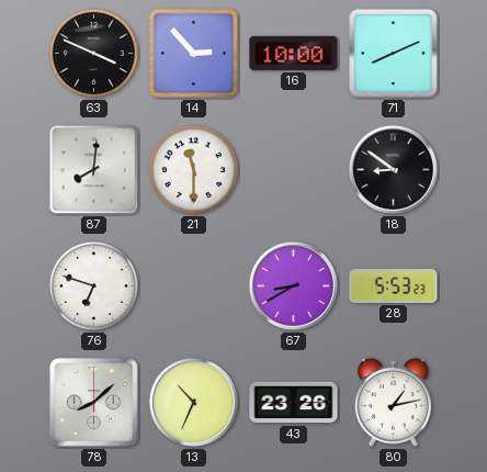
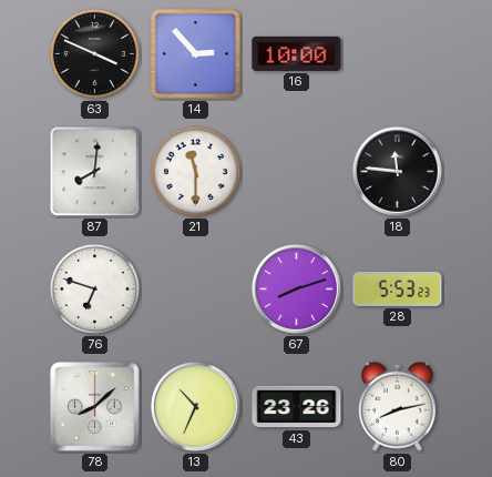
71: 8:11 -> none
18: 8:51 -> 11:46
67: 8:40 -> 8:12
80: 1:13 -> 8:13
